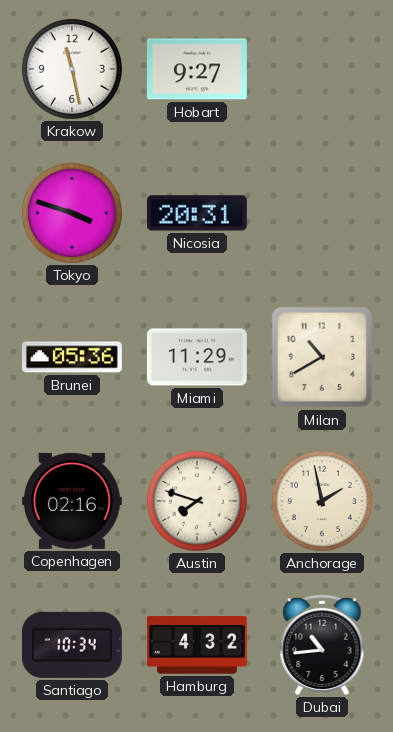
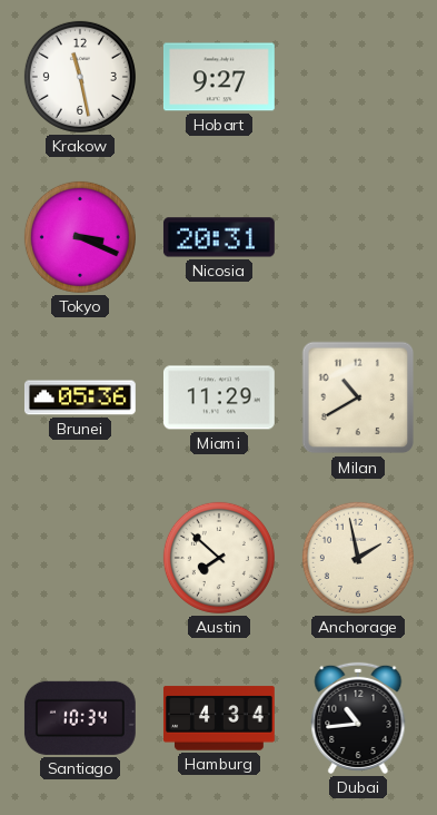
Tokyo: 3:48 -> 3:19
Copenhagen: 02:16 -> none
Austin: 7:48 -> 7:52
Hamburg: 4:32 -> 4:34
